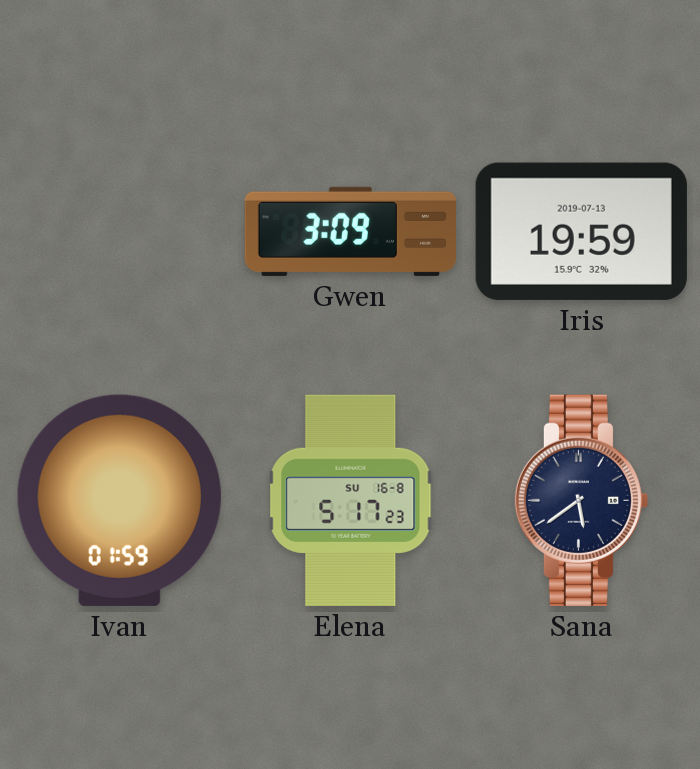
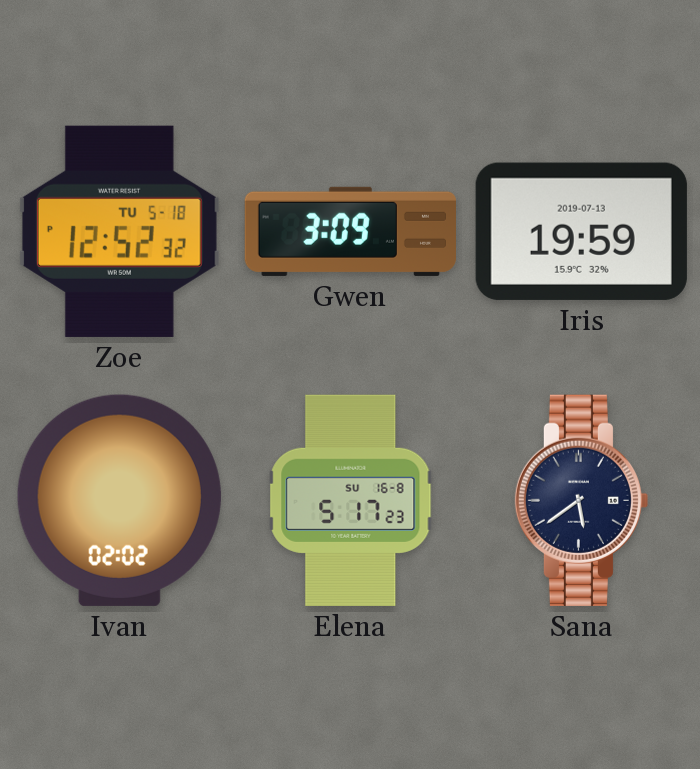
Zoe: none -> 12:52
Ivan: 01:59 -> 02:02
